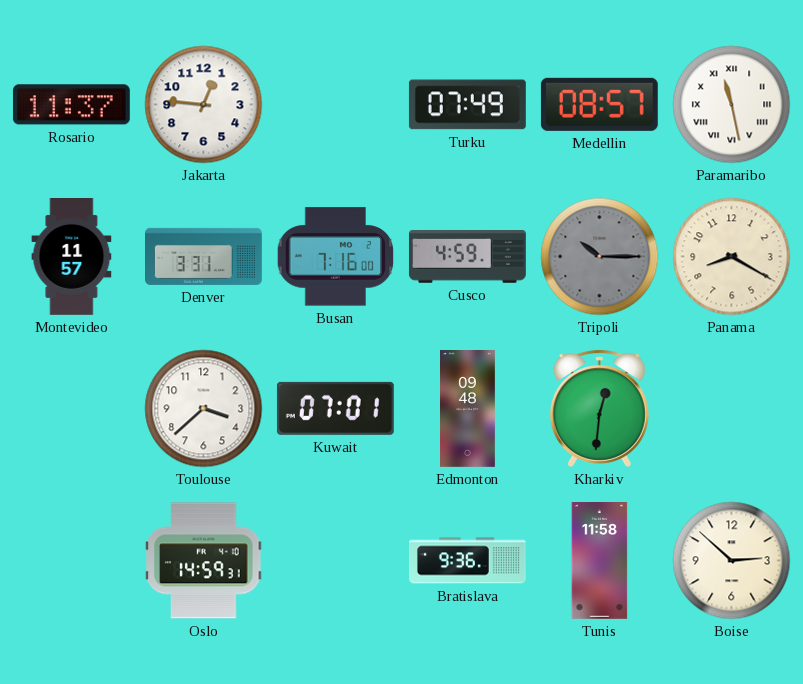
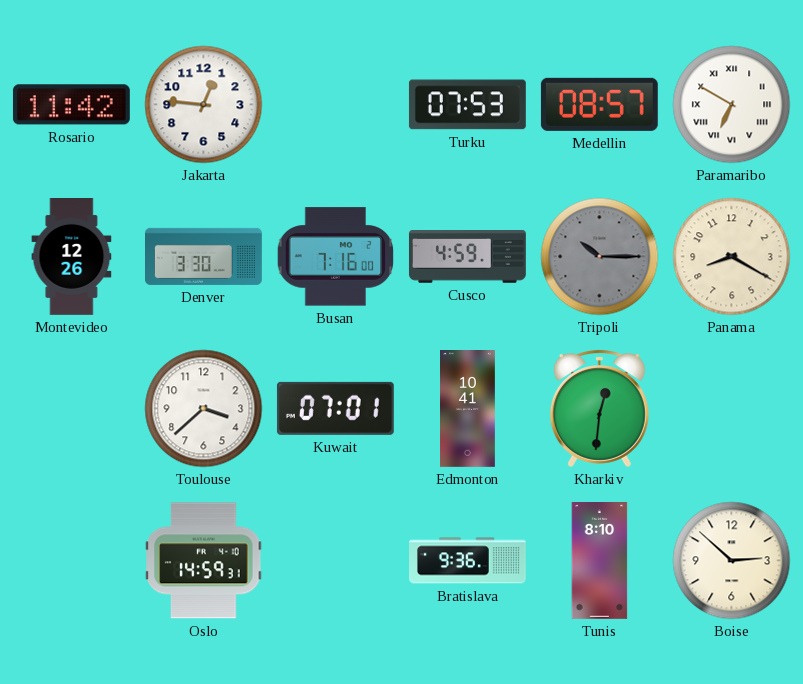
Rosario: 11:37 -> 11:42
Turku: 07:49 -> 07:53
Paramaribo: 11:28 -> 6:50
Montevideo: 11:57 -> 12:26
Denver: 3:31 -> 3:30
Edmonton: 09:48 -> 10:41
Tunis: 11:58 -> 8:10
